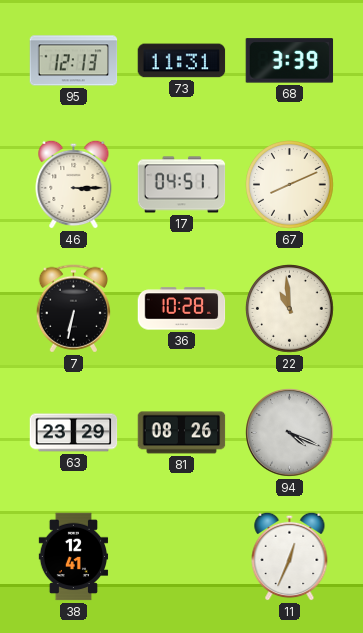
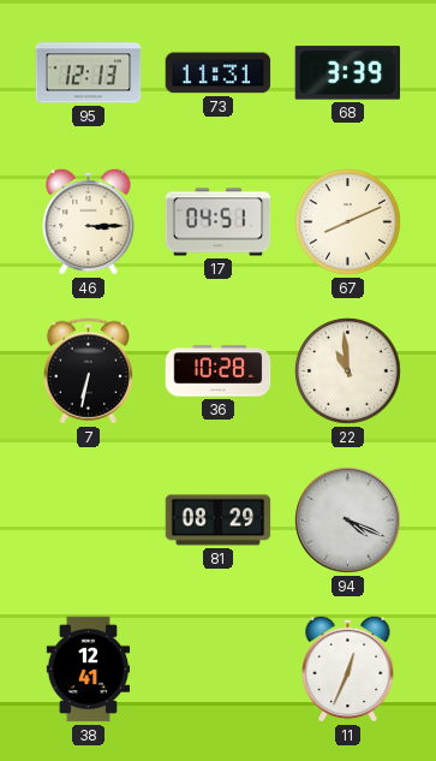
63: 23:29 -> none
81: 08:26 -> 08:29
